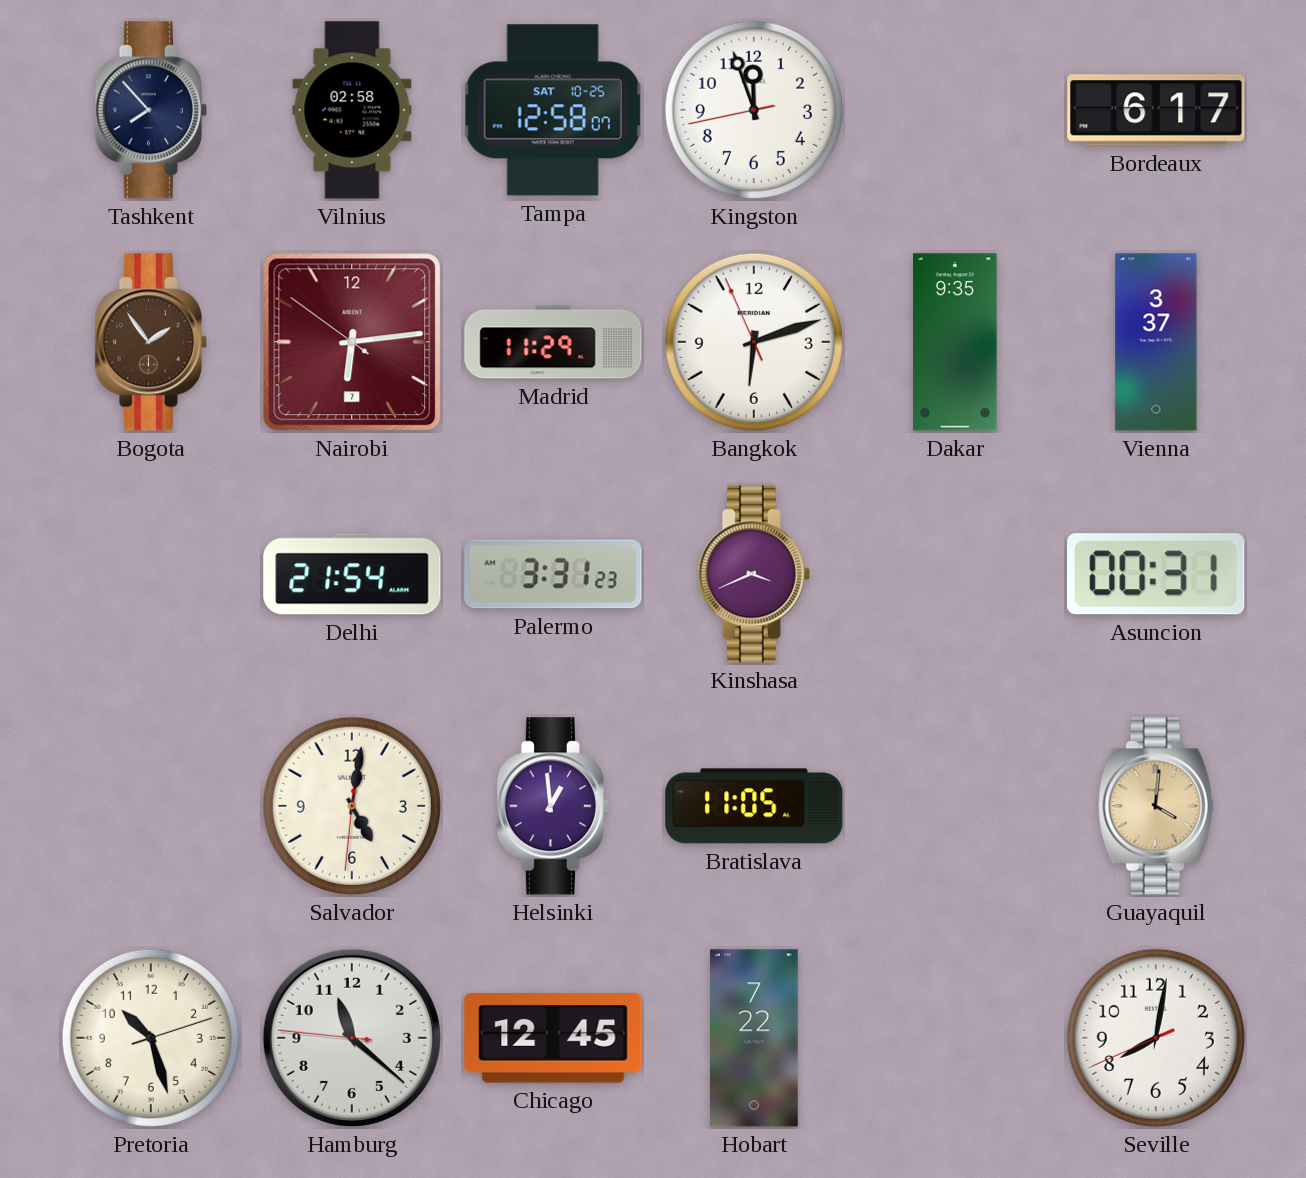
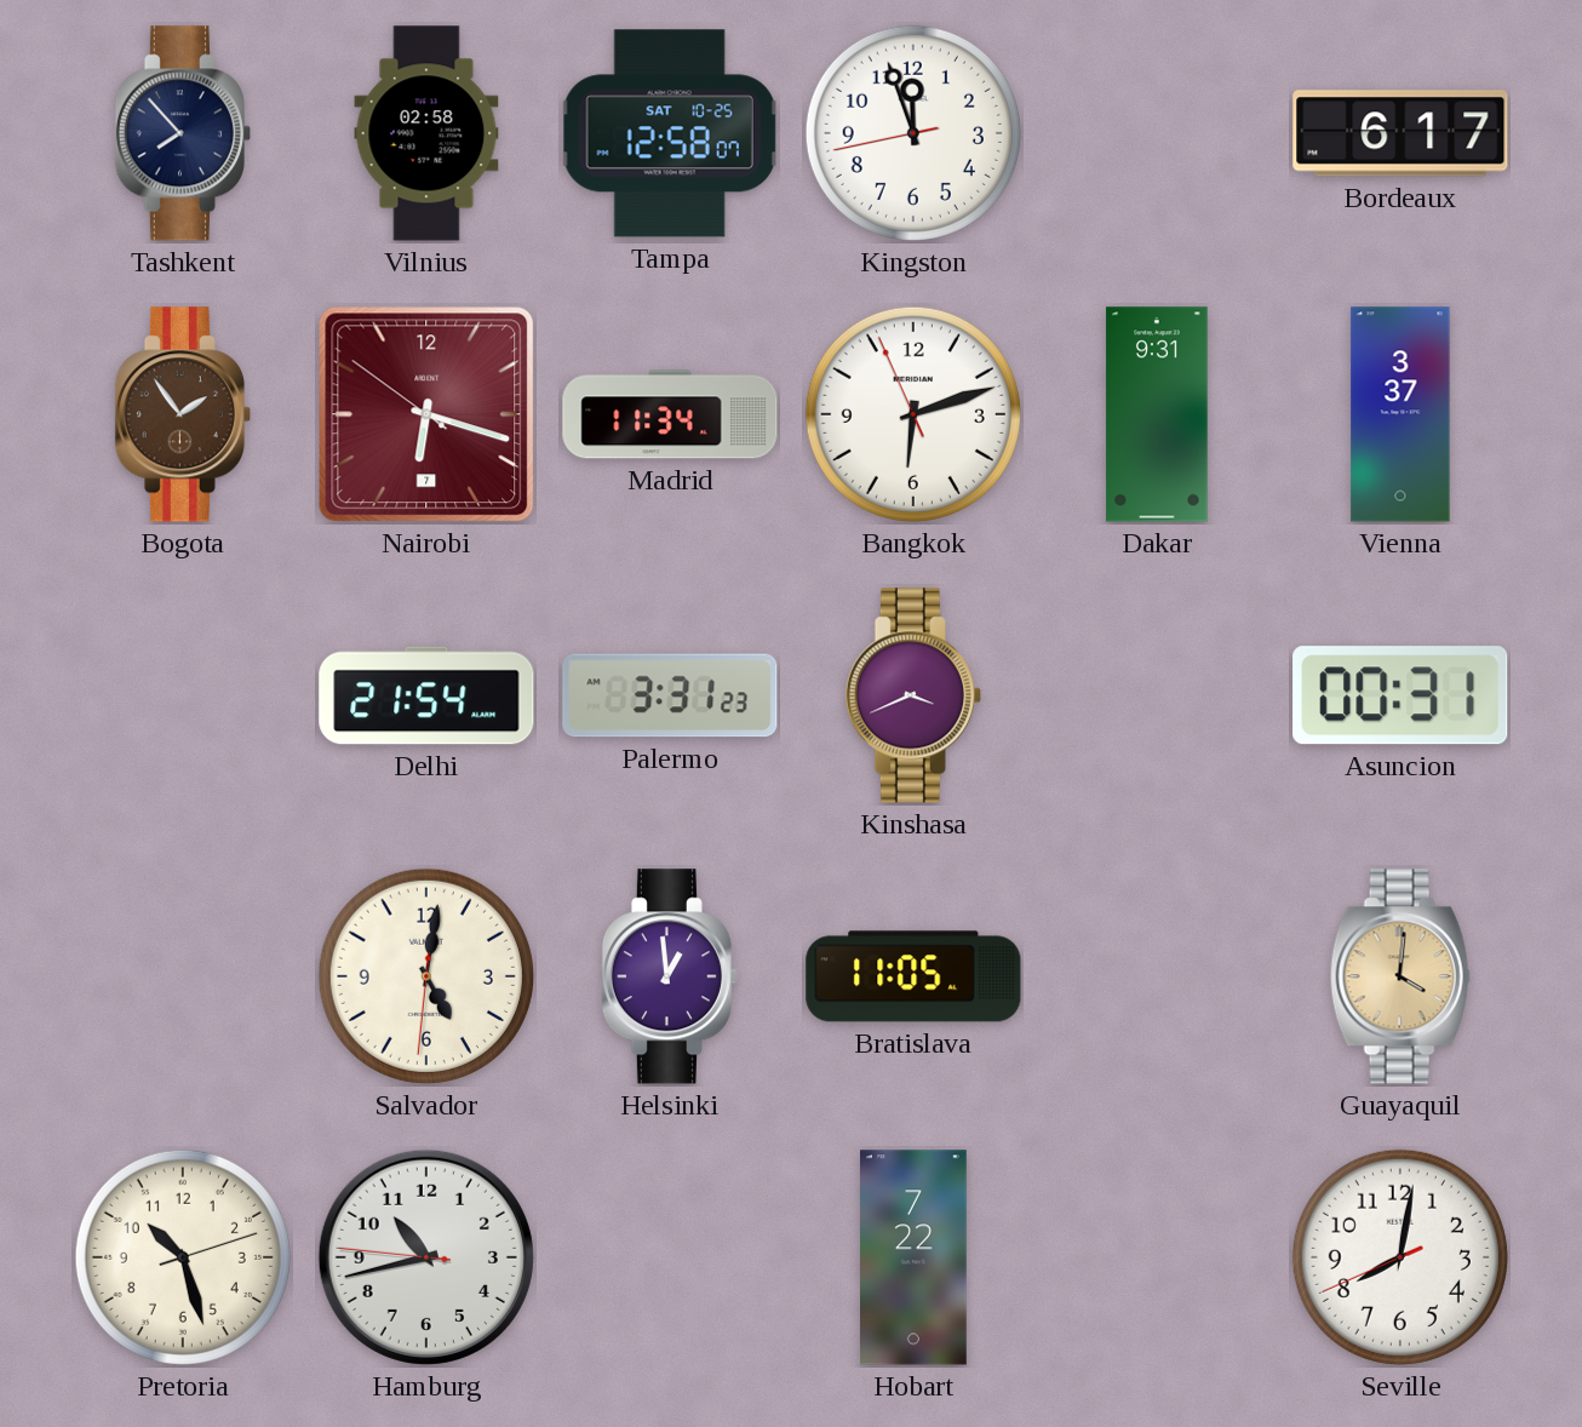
Nairobi: 6:13 -> 6:17
Madrid: 11:29 -> 11:34
Dakar: 9:35 -> 9:31
Hamburg: 11:21 -> 10:42
Chicago: 12:45 -> none
